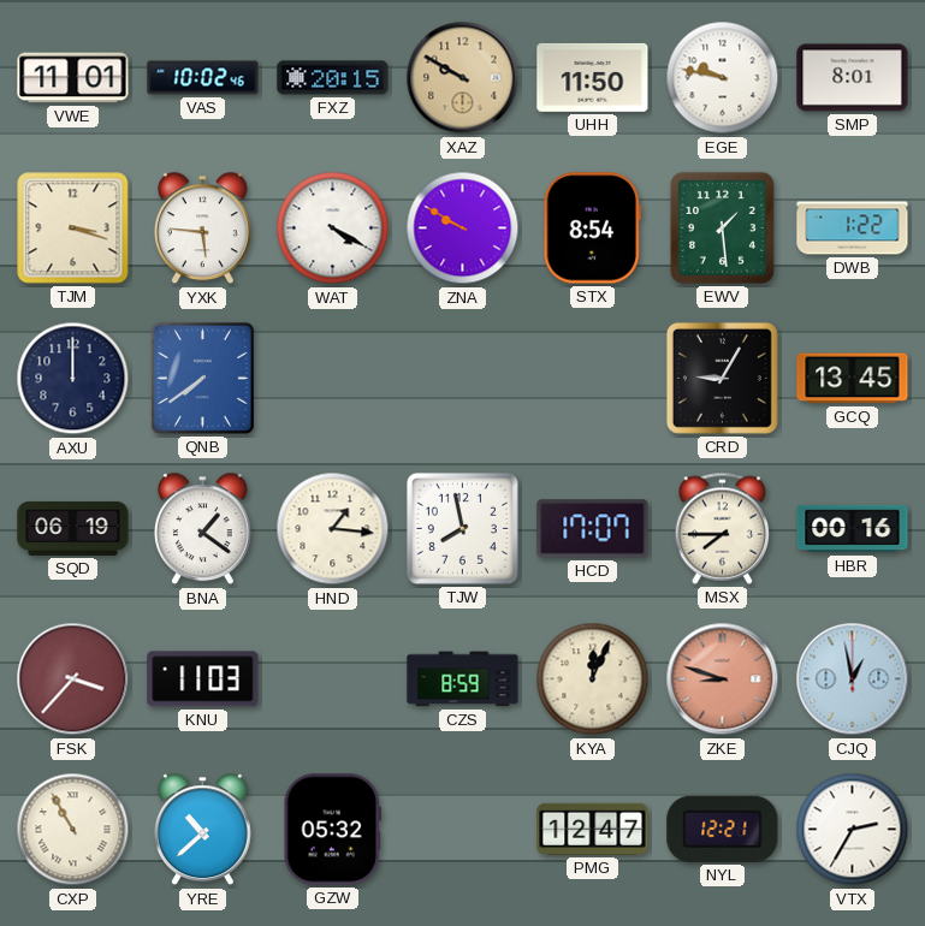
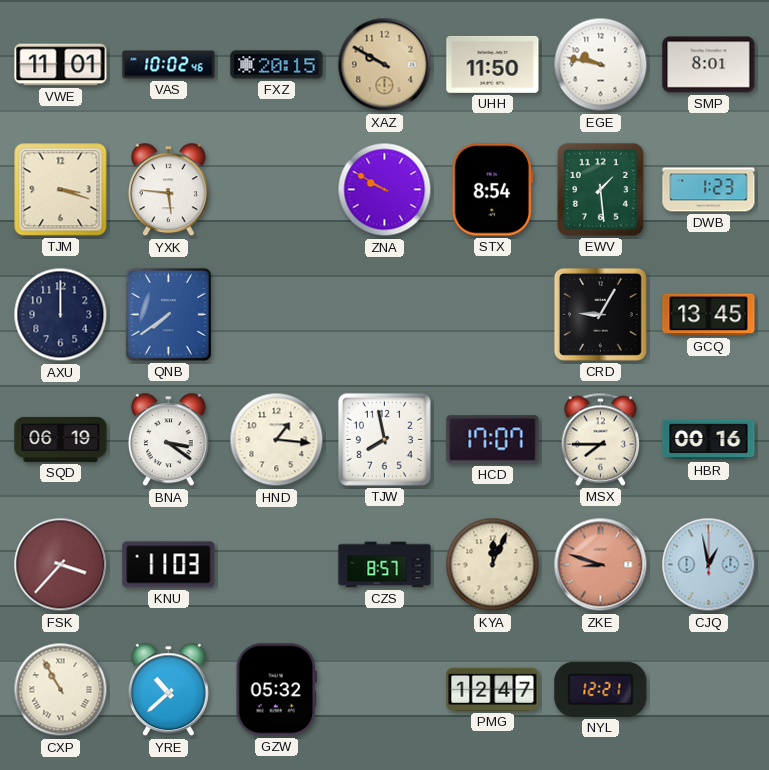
WAT: 4:20 -> none
DWB: 1:22 -> 1:23
BNA: 1:21 -> 3:21
CZS: 8:59 -> 8:57
VTX: 2:35 -> none
